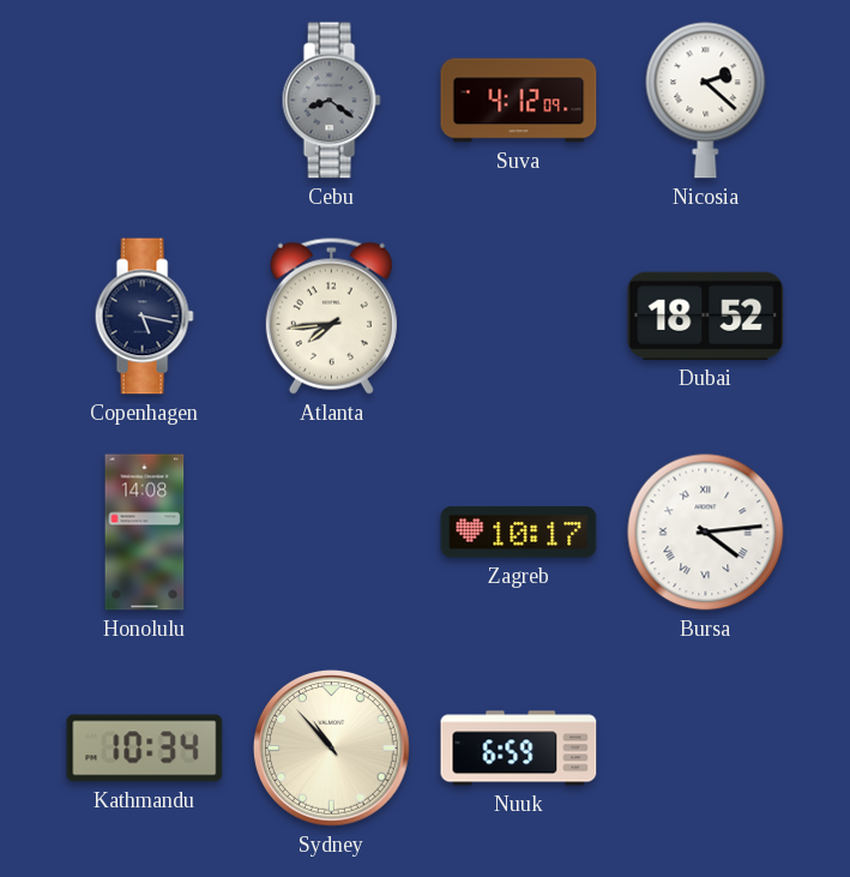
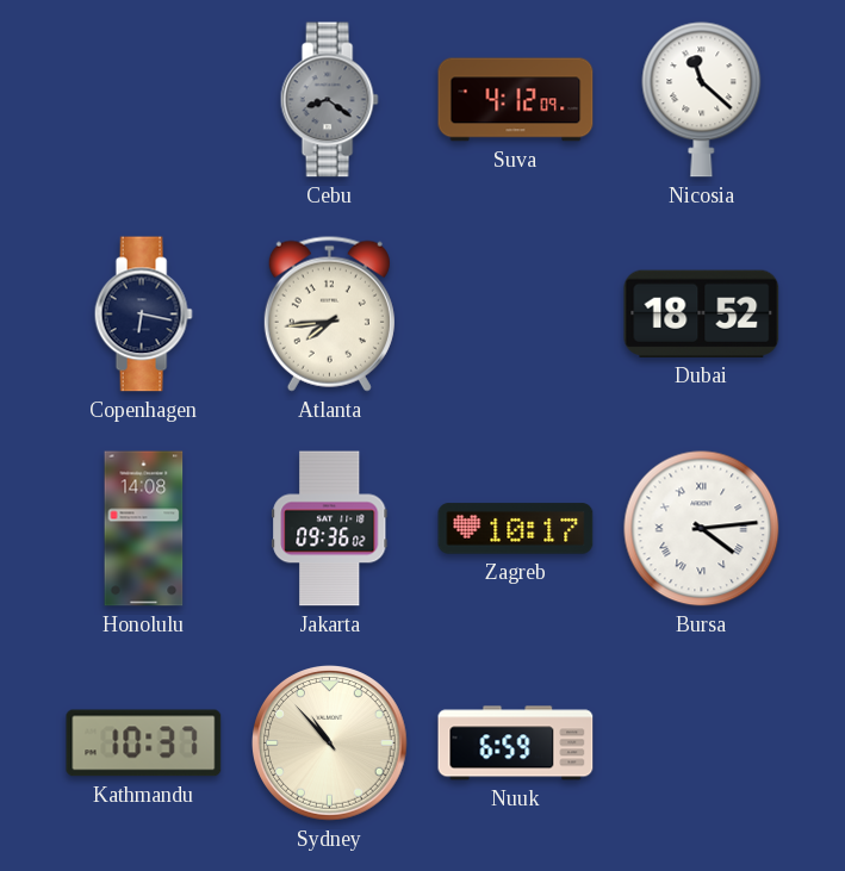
Nicosia: 2:22 -> 11:22
Copenhagen: 5:17 -> 6:17
Jakarta: none -> 09:36
Kathmandu: 10:34 -> 10:37
